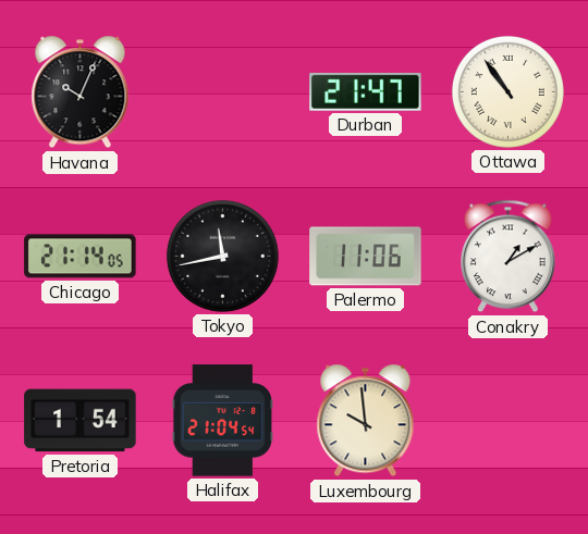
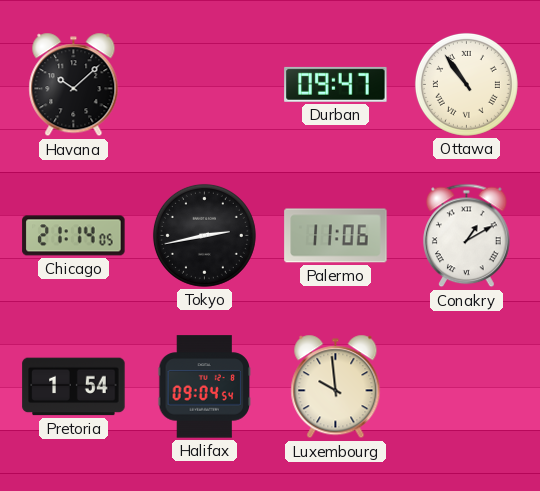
Havana: 10:04 -> 10:08
Durban: 21:47 -> 09:47
Tokyo: 11:43 -> 2:43
Halifax: 21:04 -> 09:04
